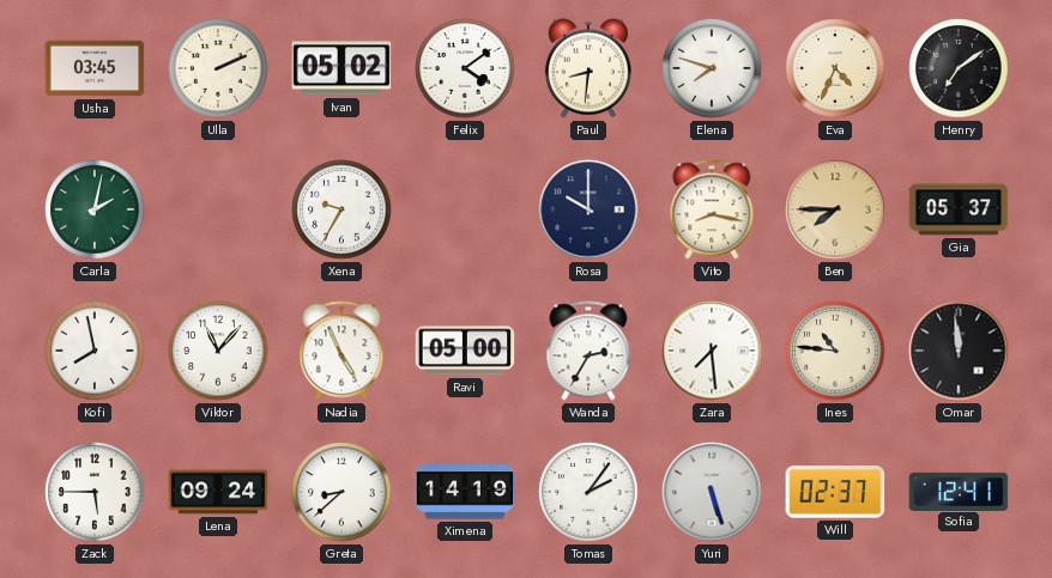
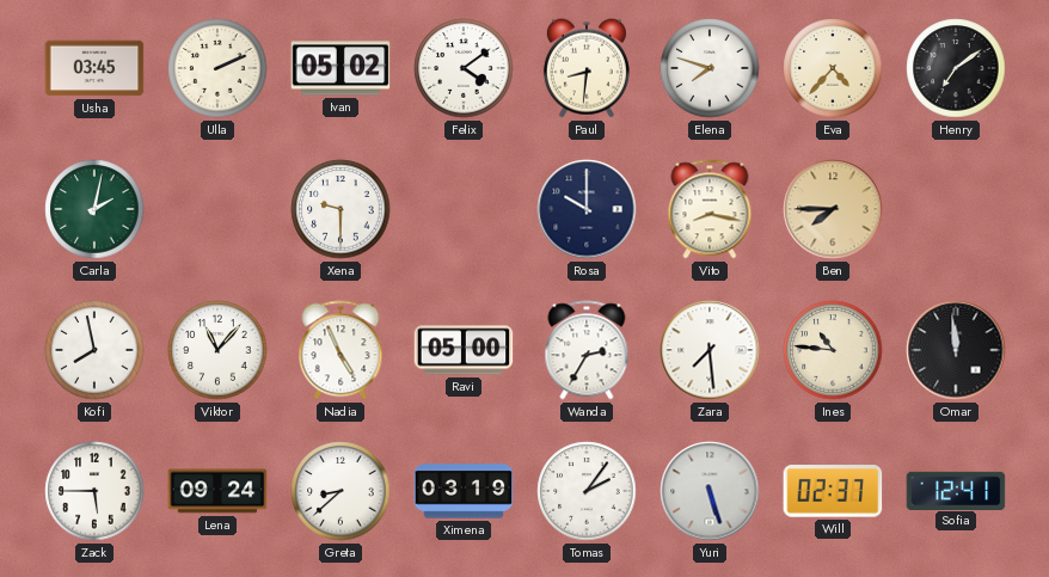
Eva: 4:34 -> 4:37
Xena: 9:35 -> 9:30
Gia: 05:37 -> none
Ximena: 14:19 -> 03:19
